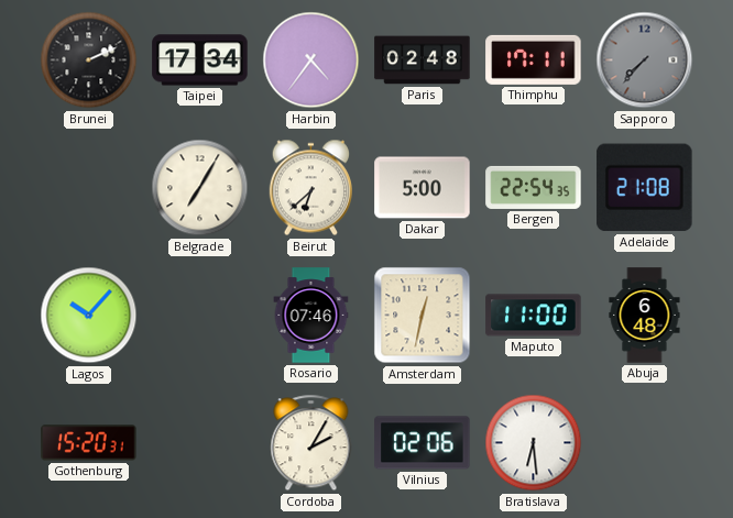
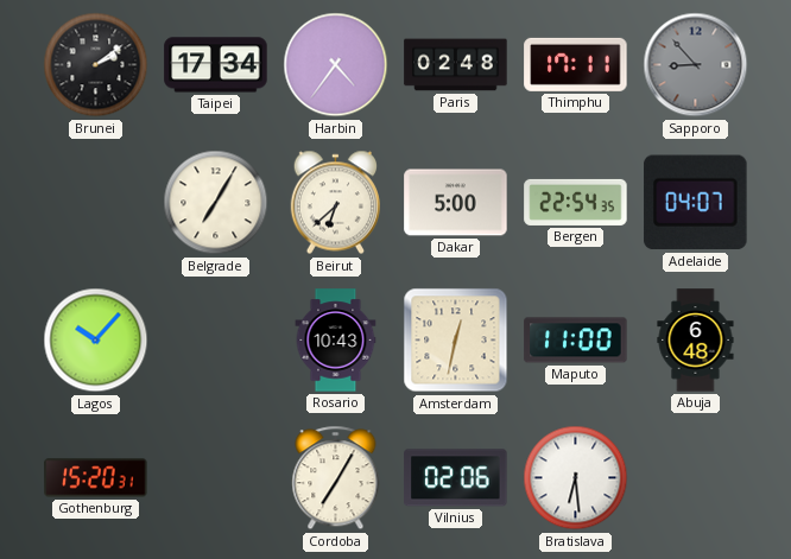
Brunei: 2:11 -> 2:09
Sapporo: 7:37 -> 8:53
Adelaide: 21:08 -> 04:07
Rosario: 07:46 -> 10:43
Cordoba: 2:05 -> 7:05
